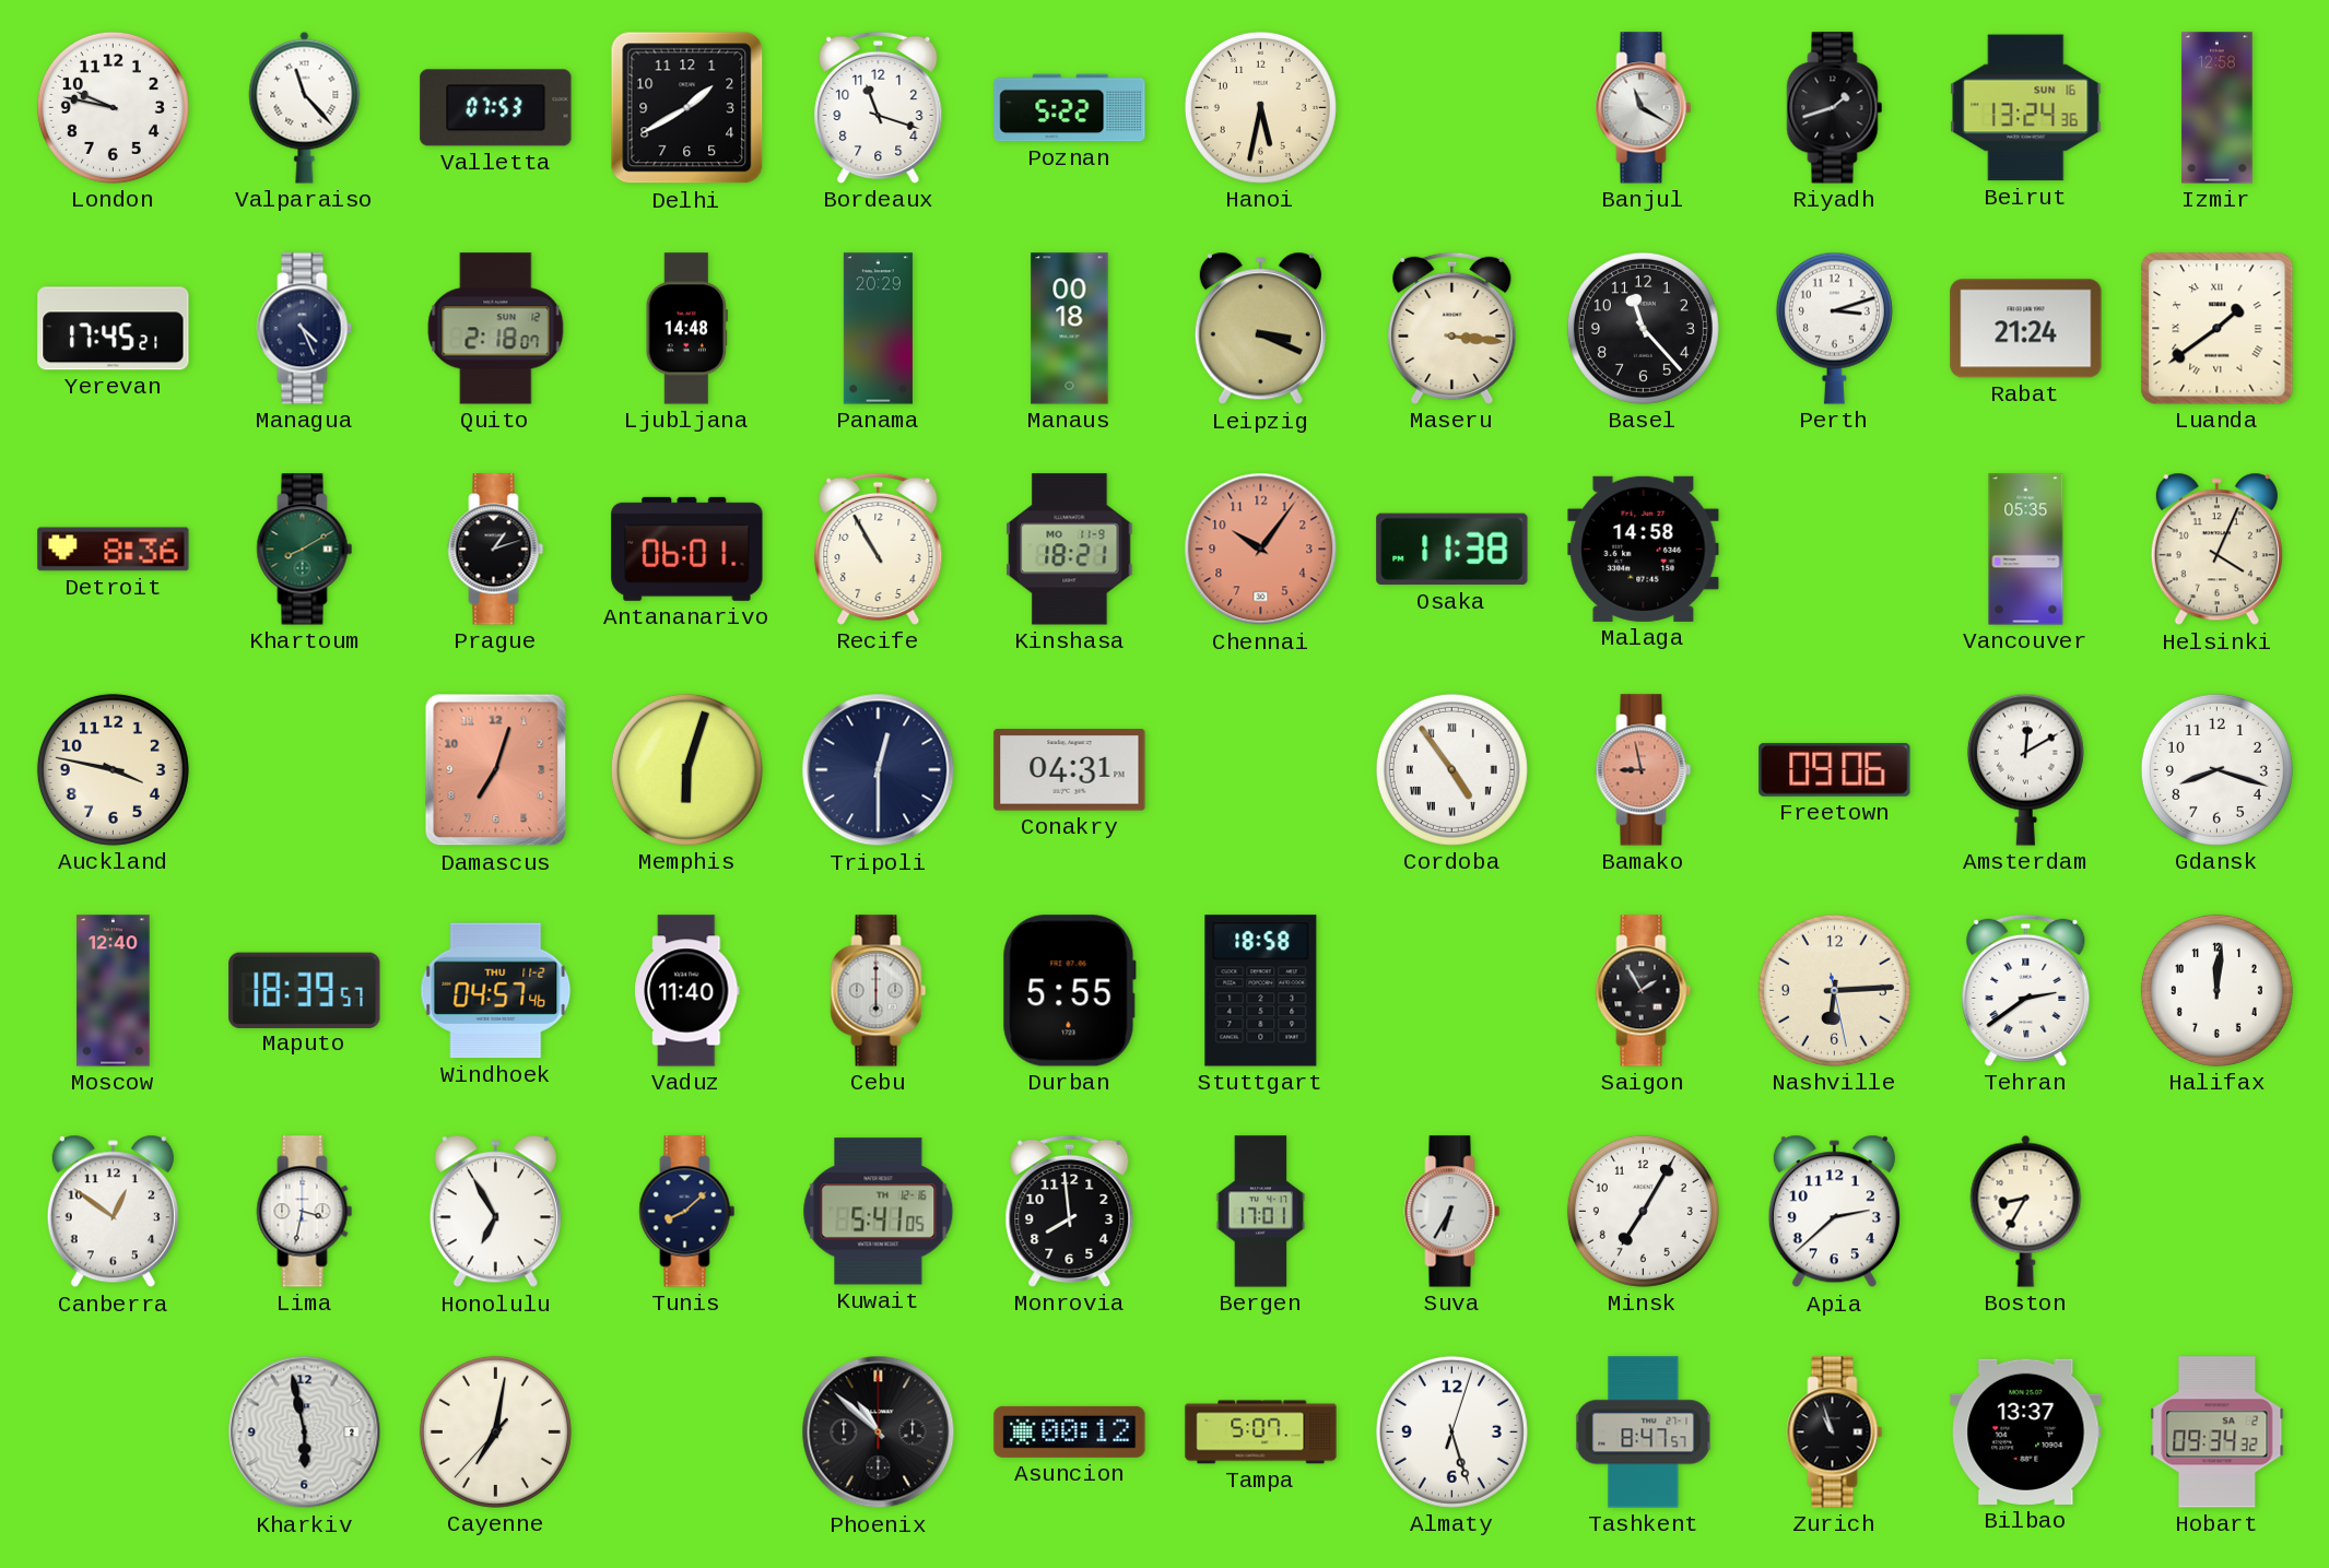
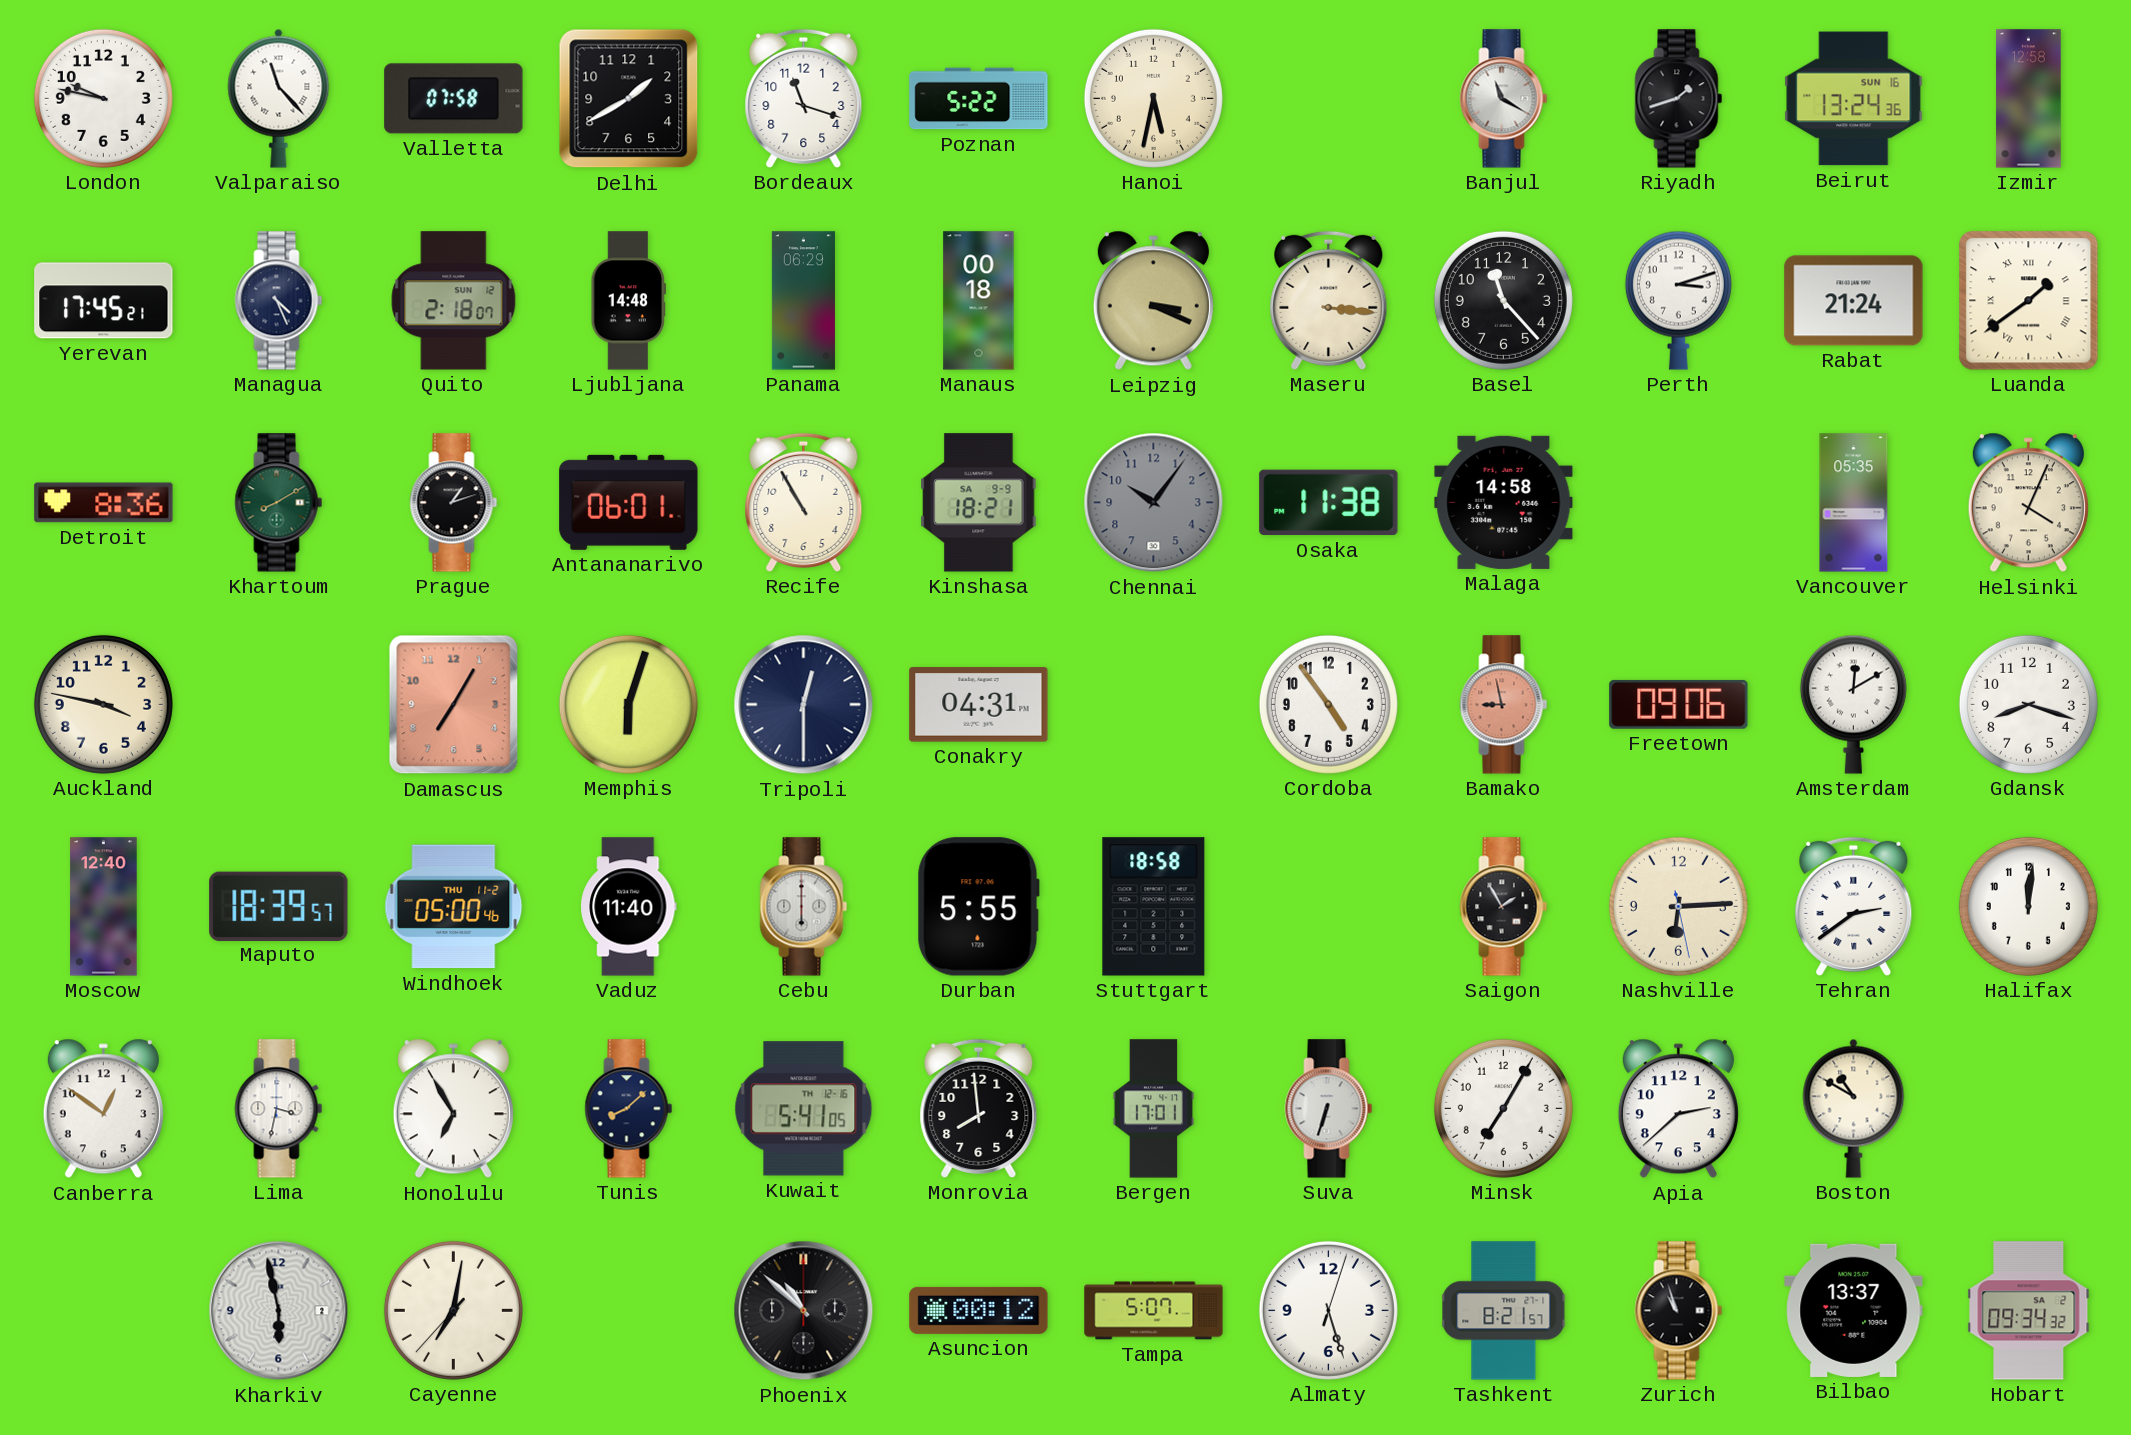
Valletta: 07:53 -> 07:58
Panama: 20:29 -> 06:29
Kinshasa date: MO 11-9 -> SA 9-9
Chennai dial: salmon -> grey
Damascus: 7:03 -> 7:05
Cordoba numerals: Roman -> Arabic
Windhoek: 04:57 -> 05:00
Suva: 6:35 -> 6:33
Boston: 8:35 -> 10:50
Tashkent: 8:47 -> 8:21
